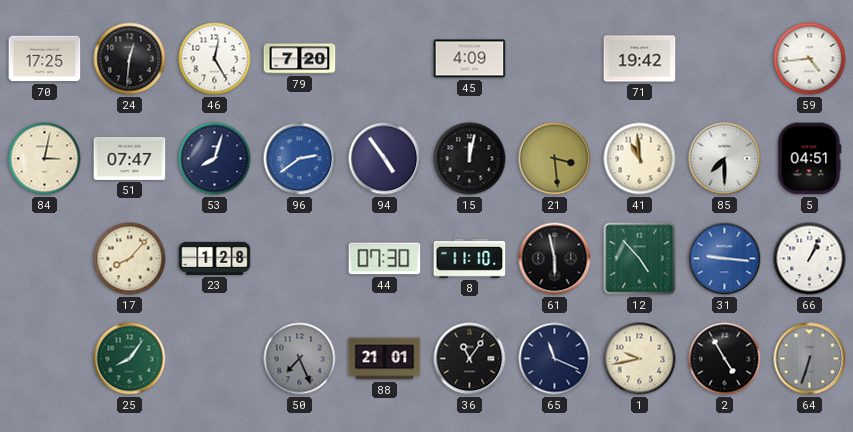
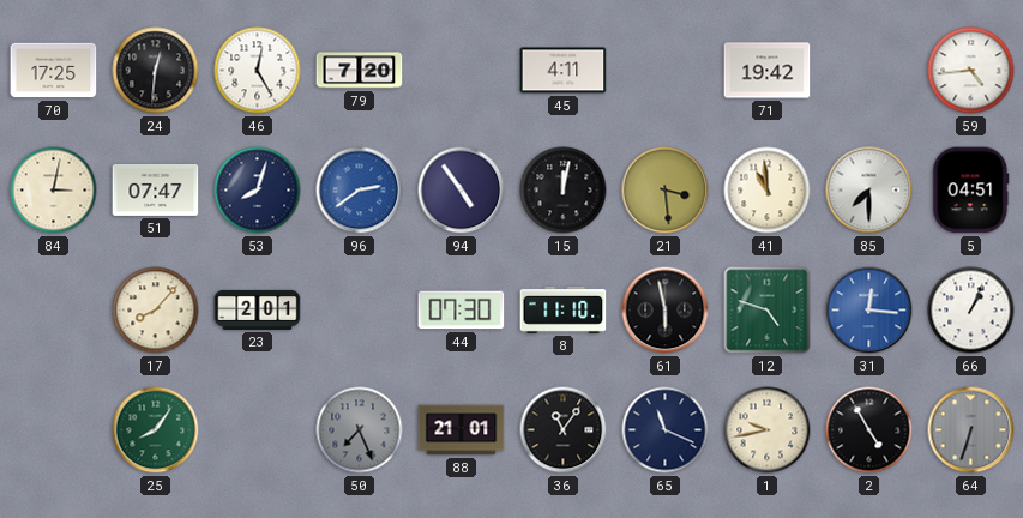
45: 4:09 -> 4:11
23: 1:28 -> 2:01
12: 4:53 -> 4:48
31: 9:16 -> 12:16
